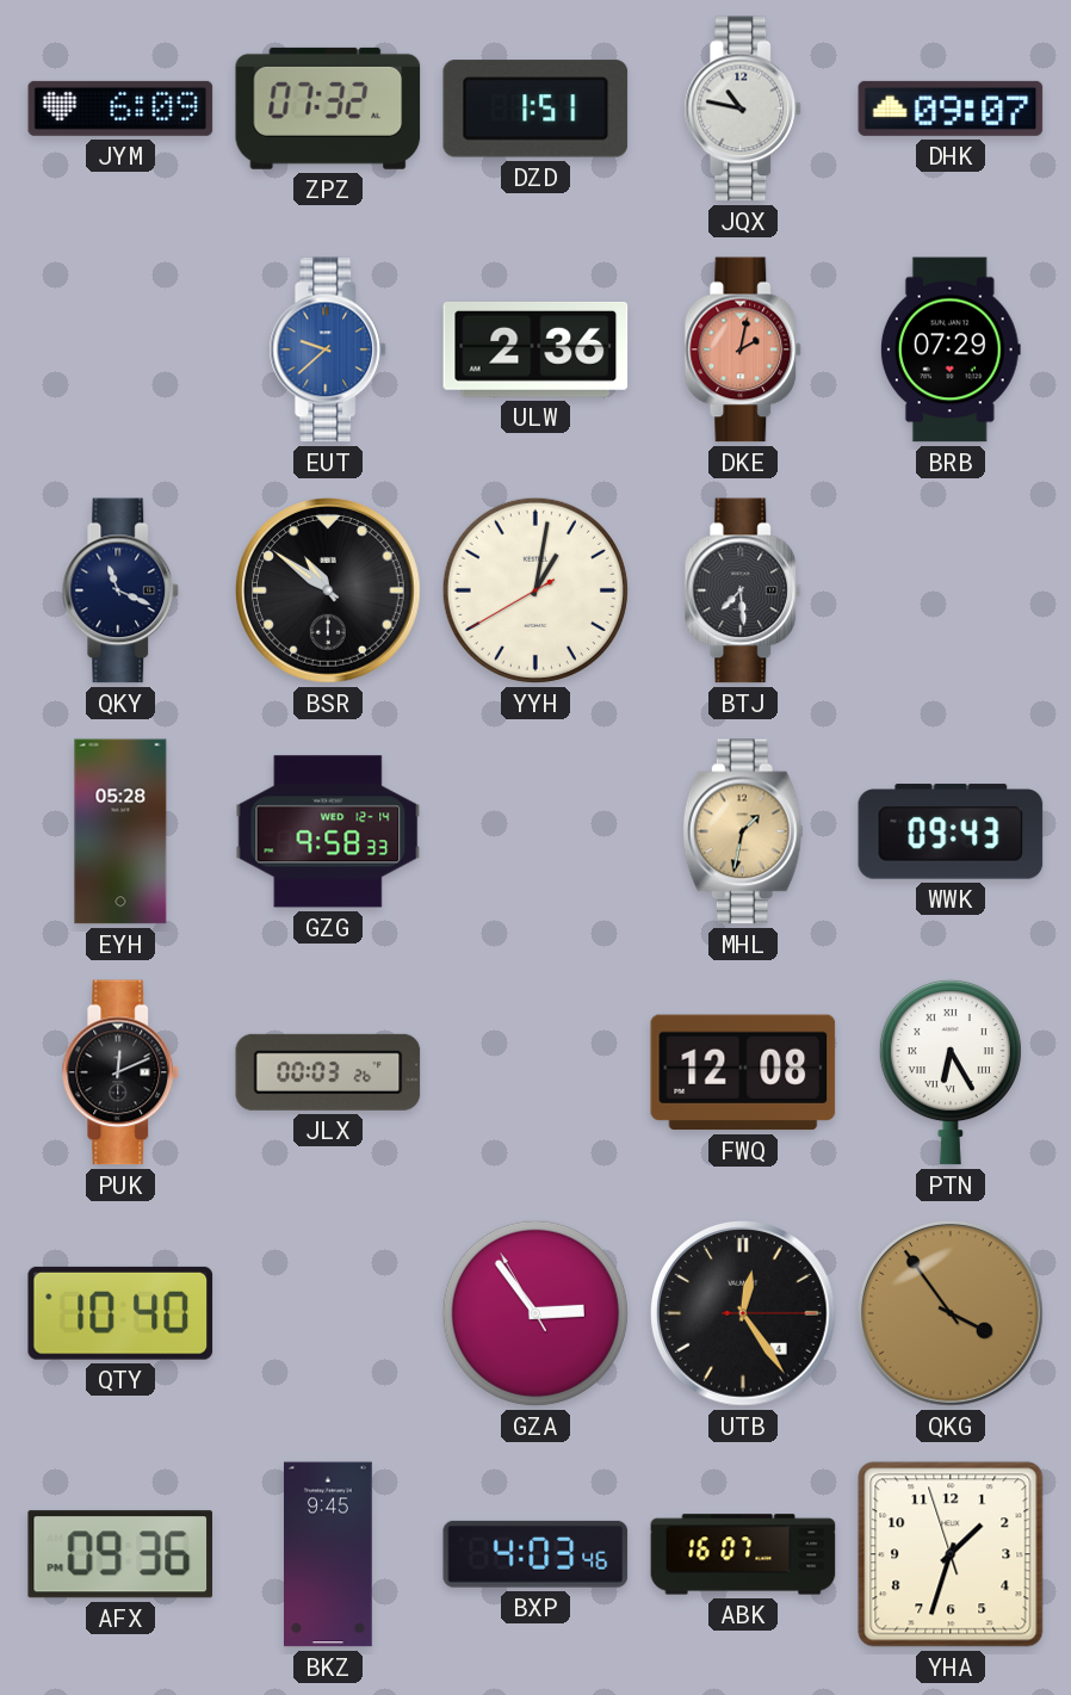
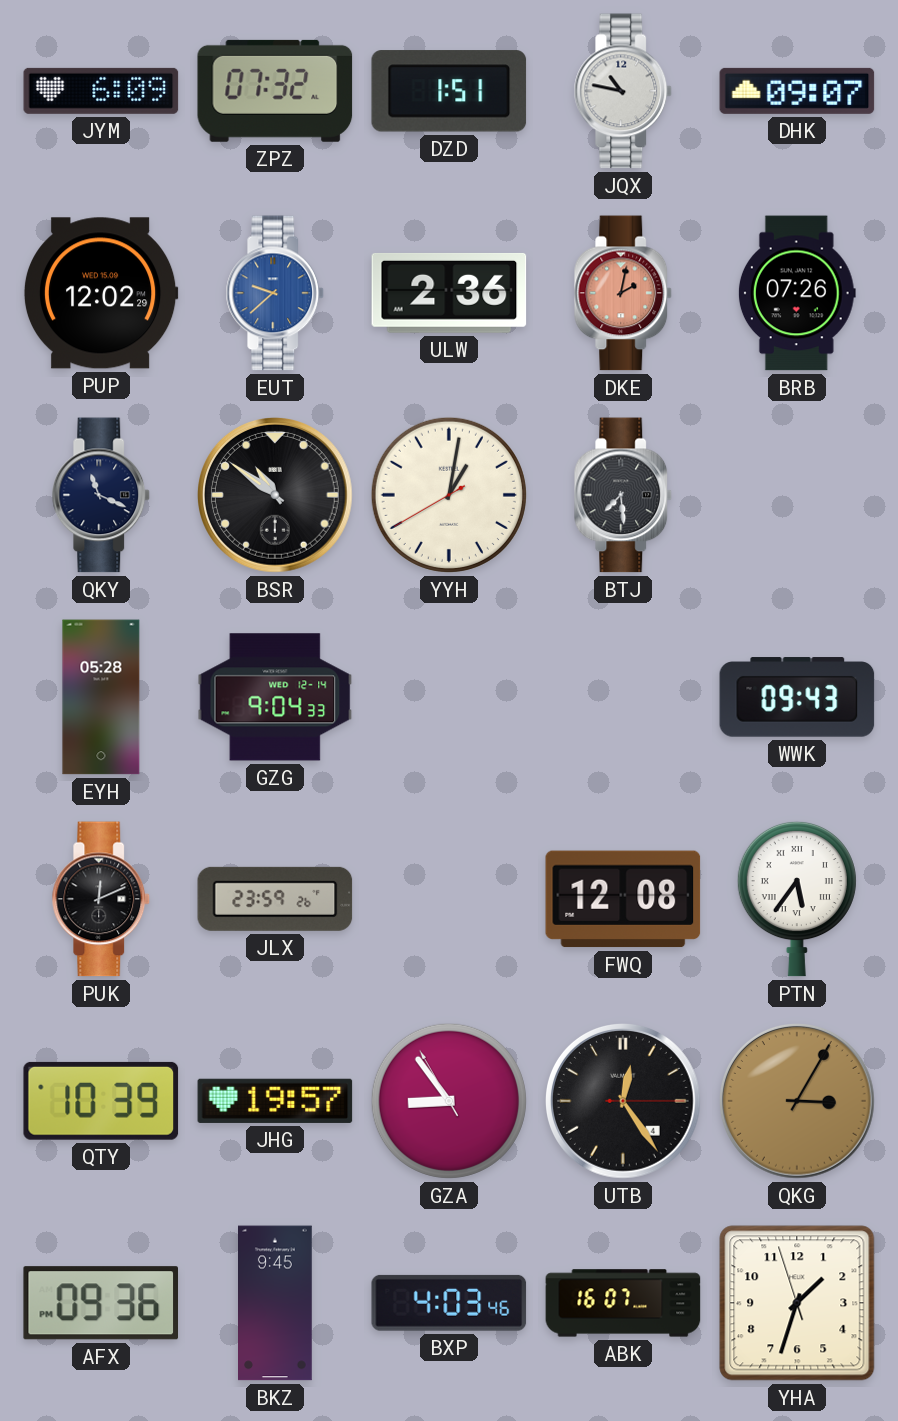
PUP: none -> 12:02
BRB: 07:29 -> 07:26
GZG: 9:58 -> 9:04
MHL: 1:32 -> none
JLX: 00:03 -> 23:59
PTN: 6:25 -> 5:36
QTY: 10:40 -> 10:39
JHG: none -> 19:57
GZA: 2:53 -> 8:53
QKG: 3:54 -> 3:05
